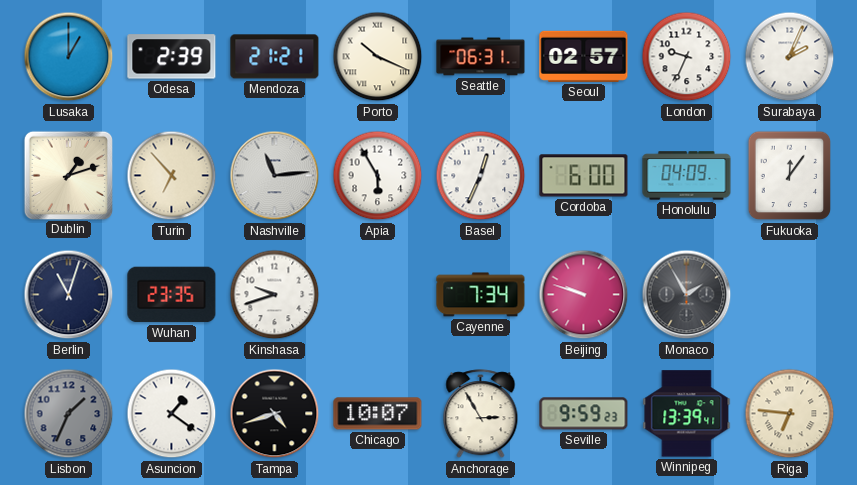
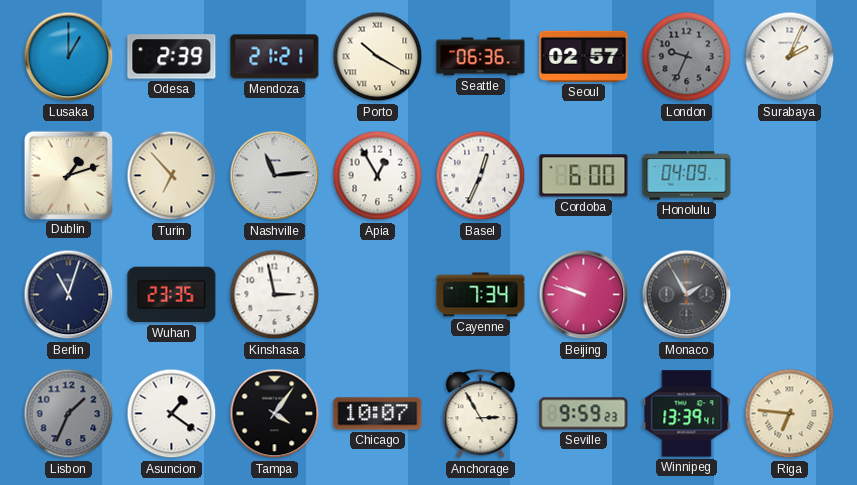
Porto: 10:19 -> 10:20
Seattle: 06:31 -> 06:36
London dial: white -> grey
Apia: 5:55 -> 12:55
Fukuoka: 12:06 -> none
Kinshasa: 9:42 -> 2:58
Tampa: 4:42 -> 4:06
